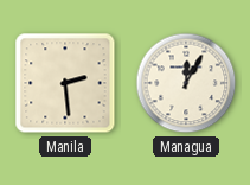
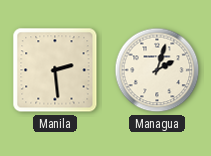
Managua: 12:05 -> 2:03
